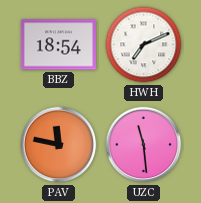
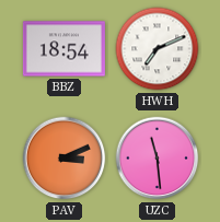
PAV: 11:47 -> 3:11
